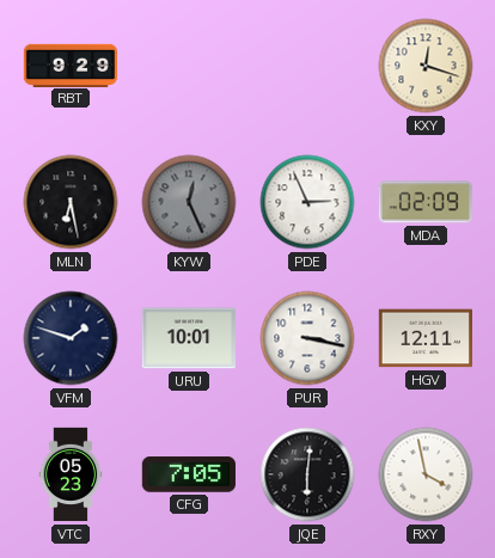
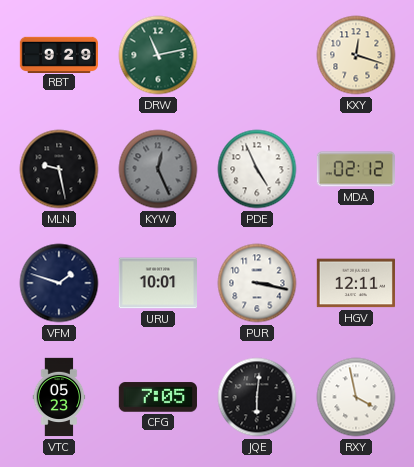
DRW: none -> 11:13
MLN: 6:28 -> 9:28
PDE: 2:56 -> 4:56
MDA: 02:09 -> 02:12
